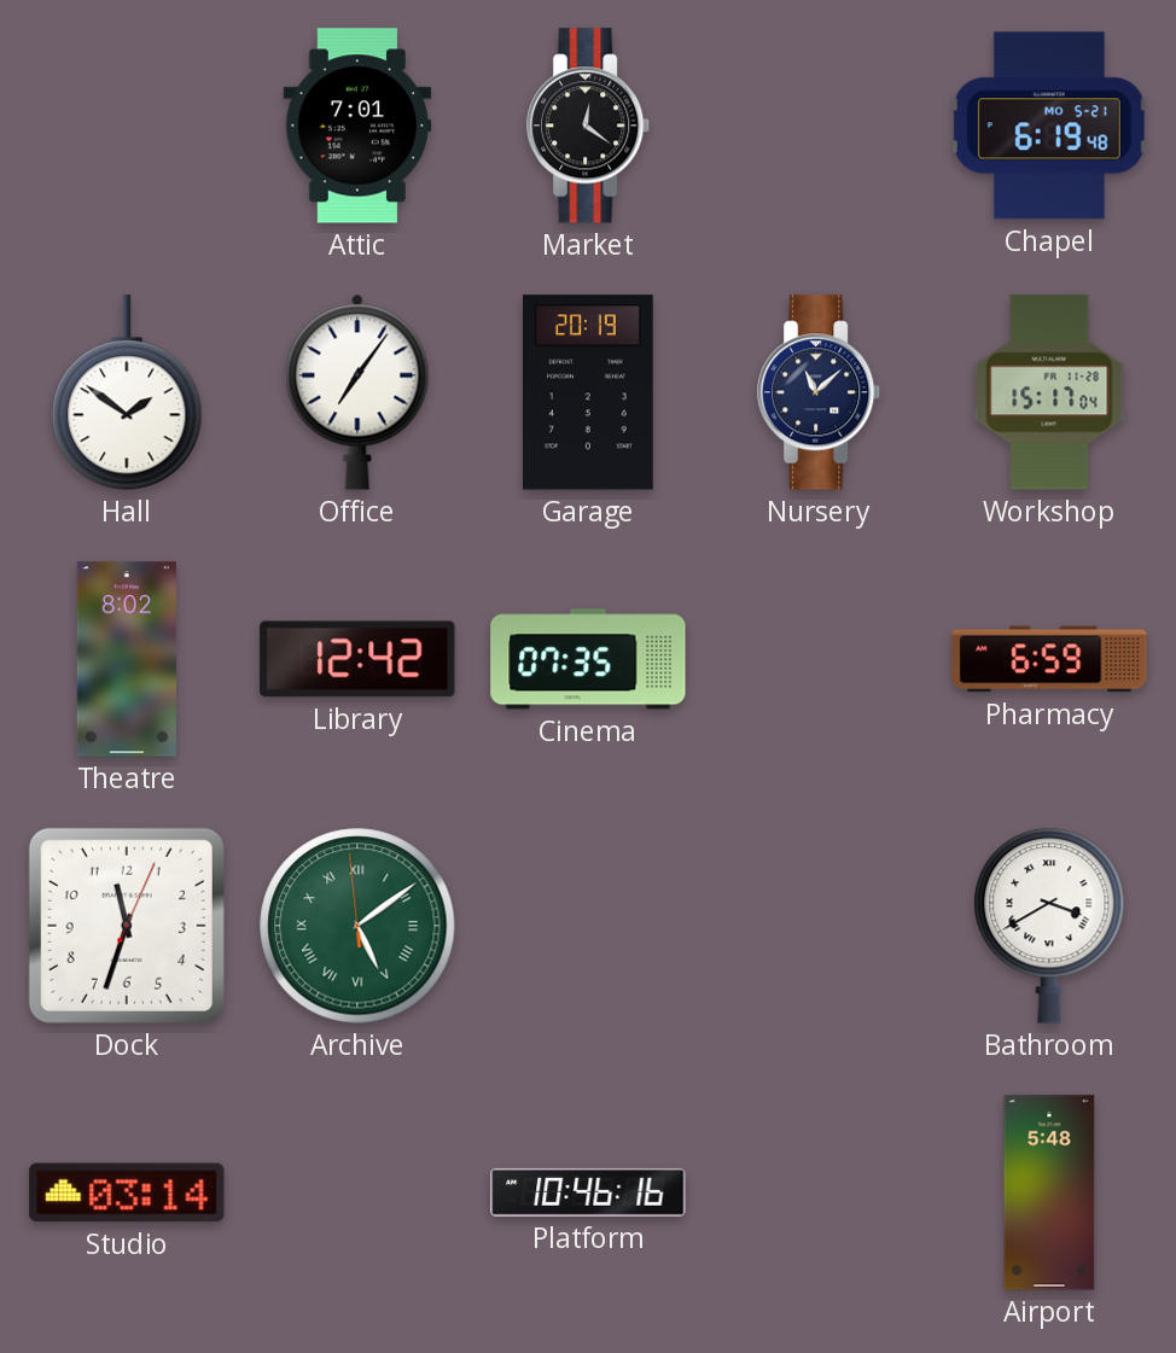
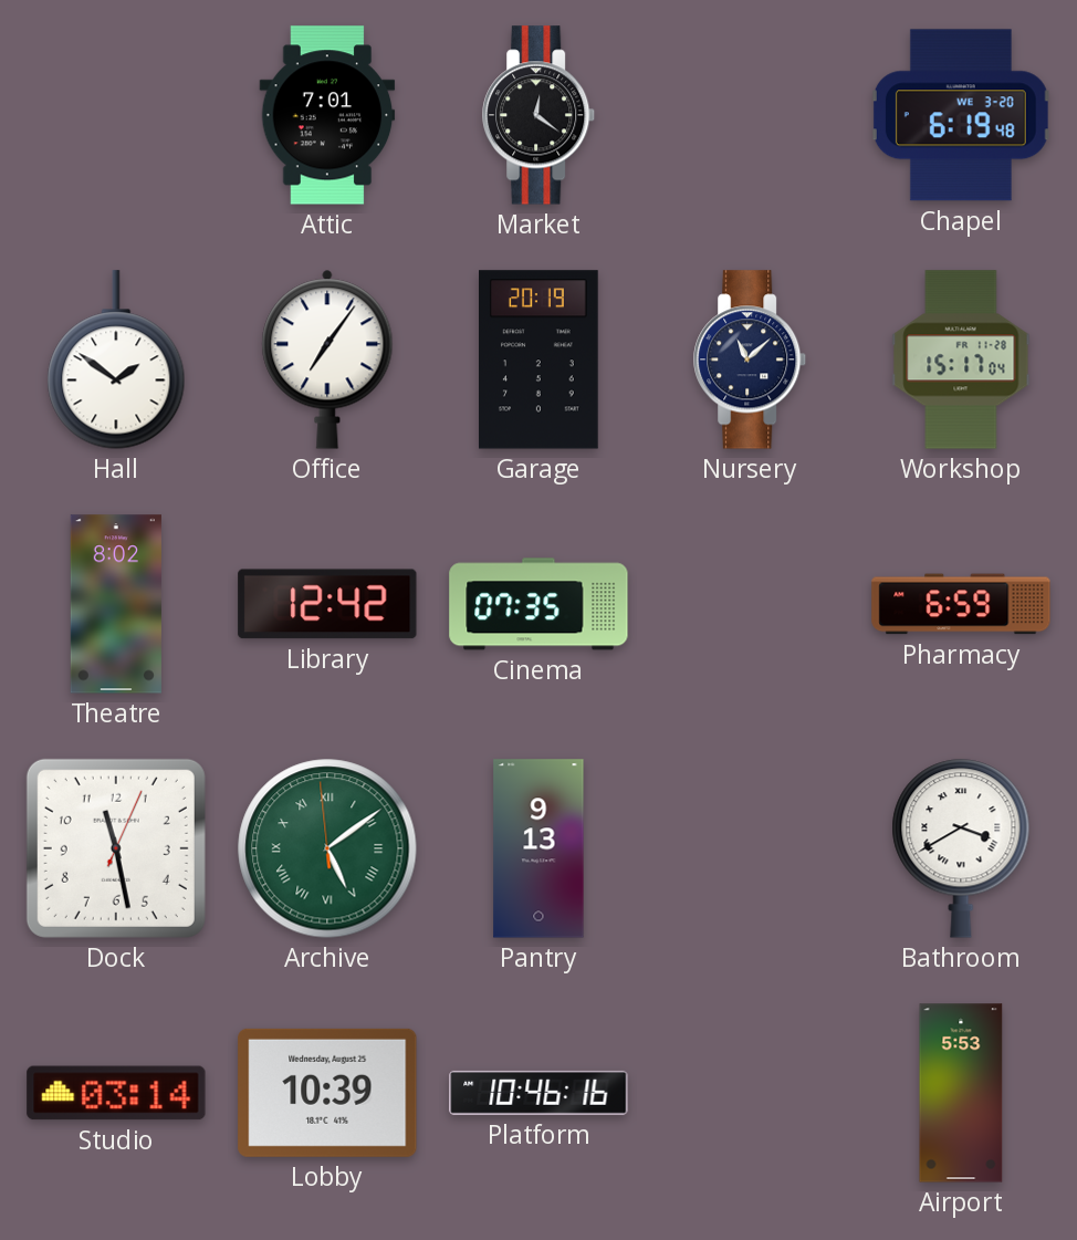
Chapel date: MO 5-21 -> WE 3-20
Dock: 11:33 -> 11:28
Pantry: none -> 9:13
Lobby: none -> 10:39
Airport: 5:48 -> 5:53
